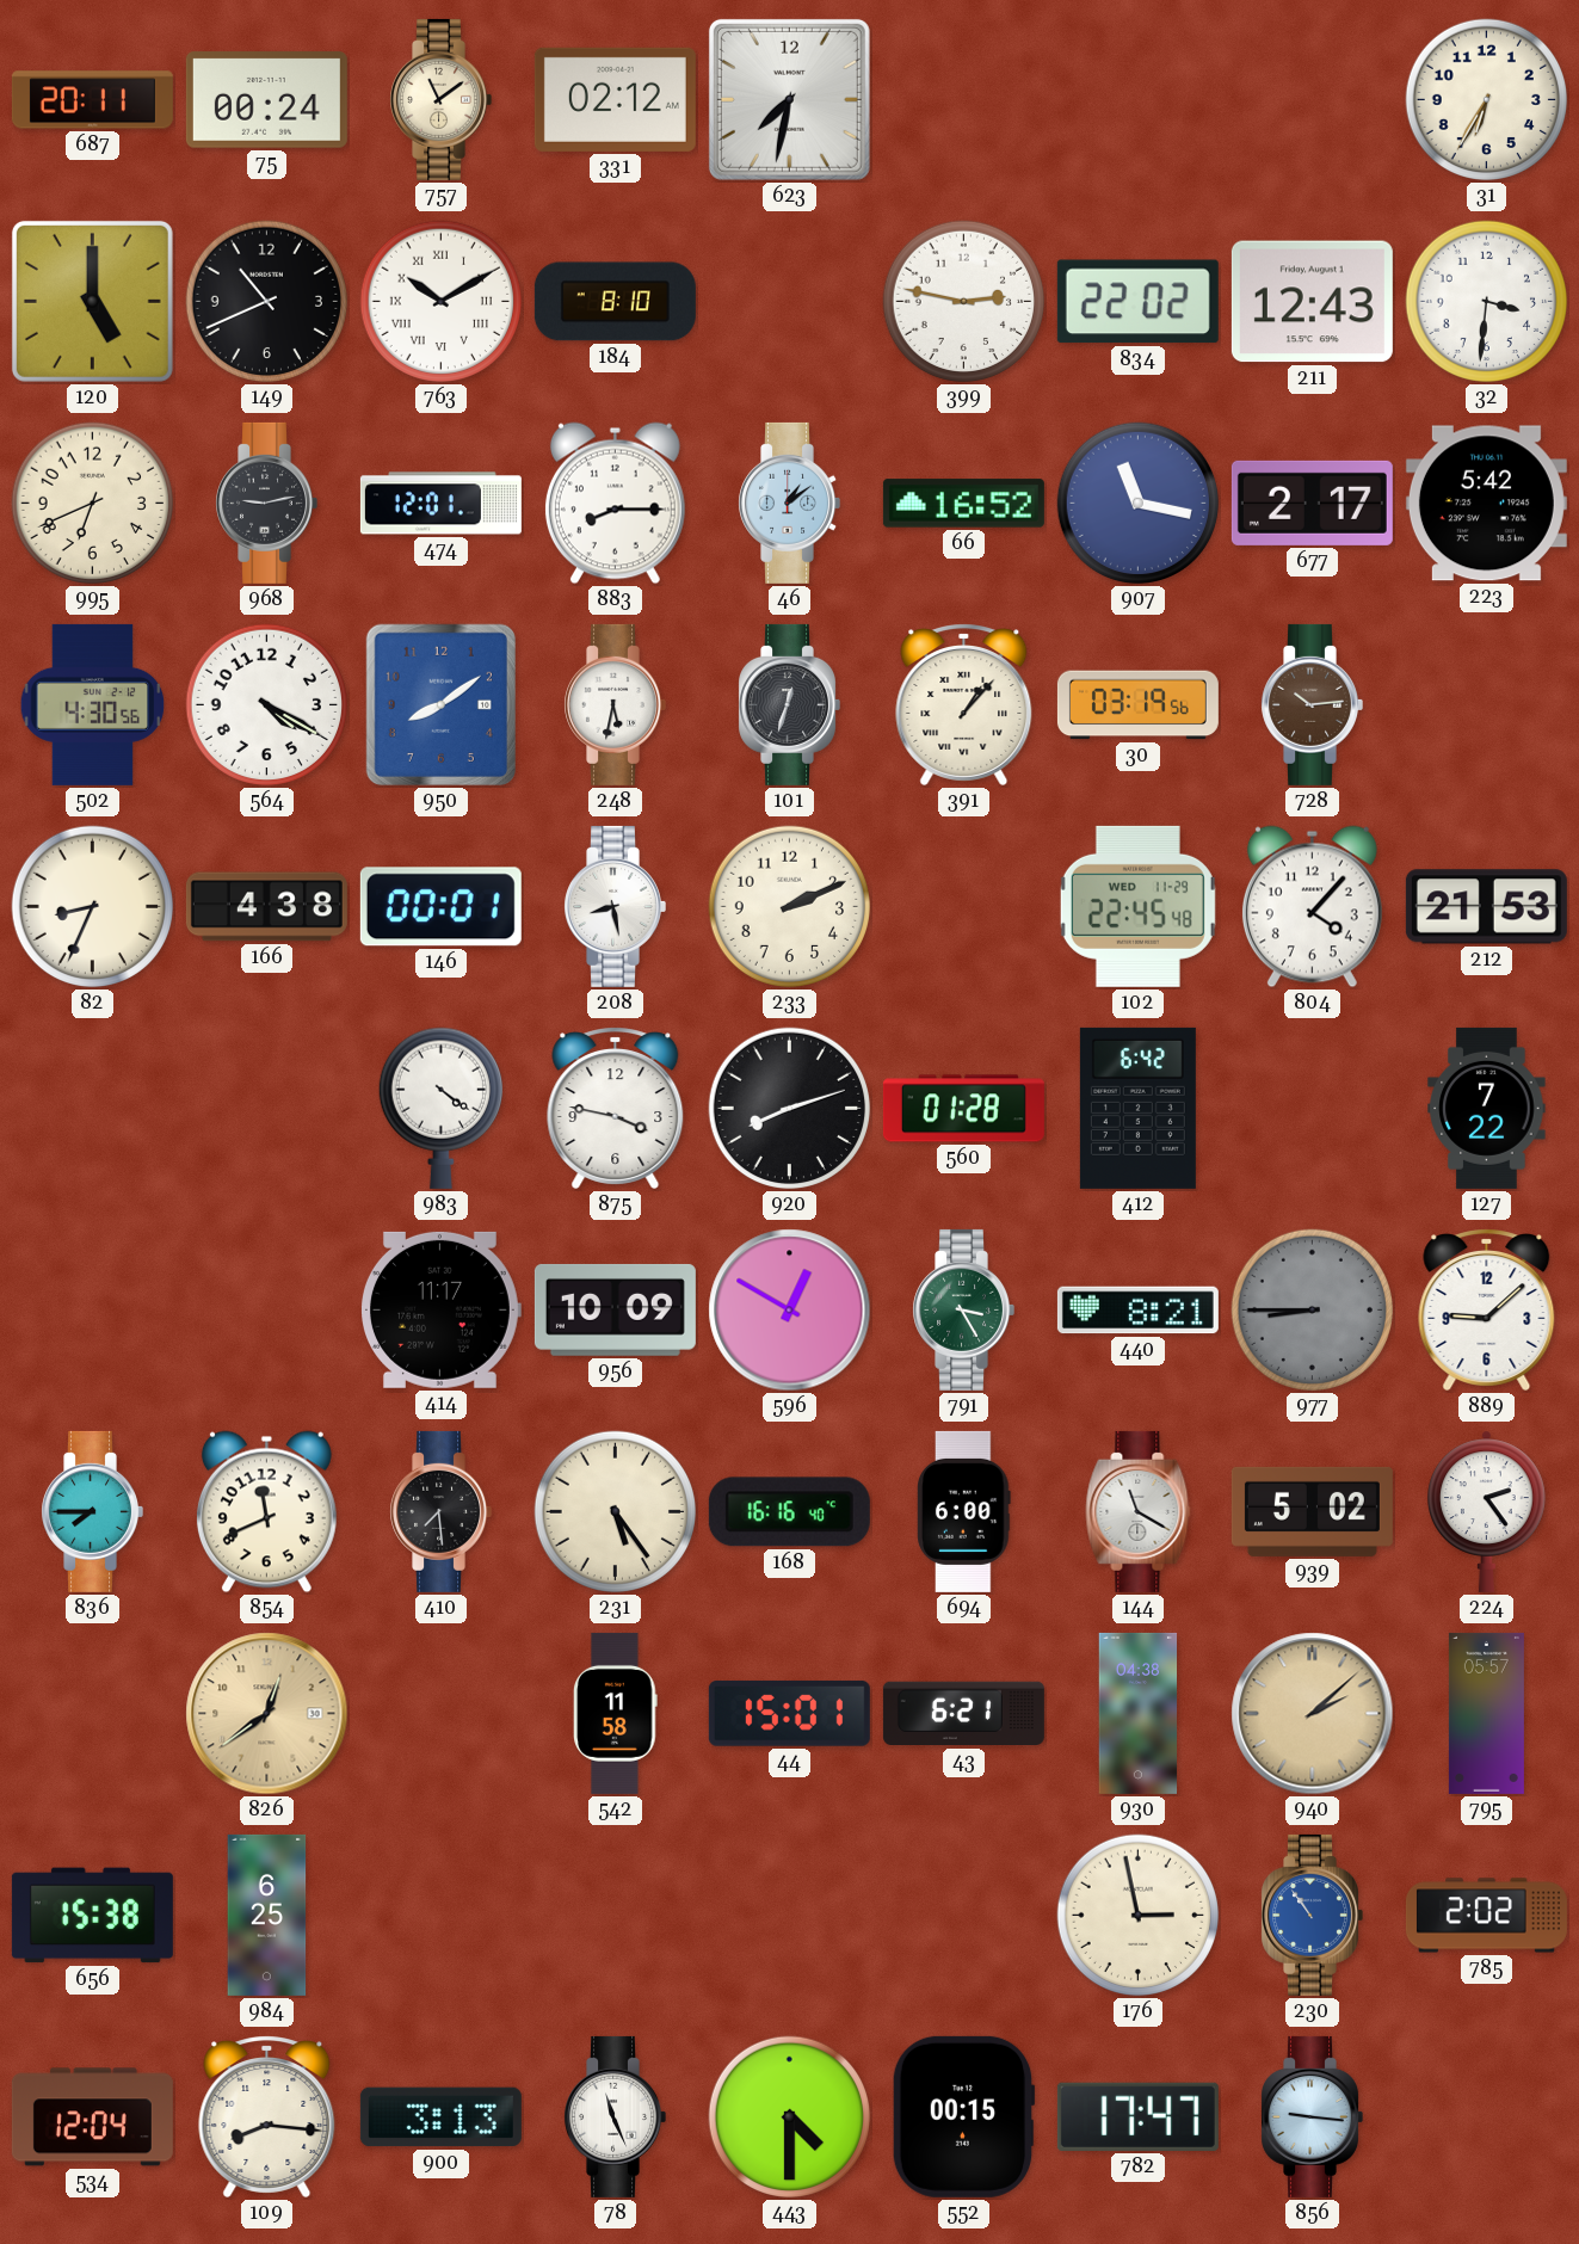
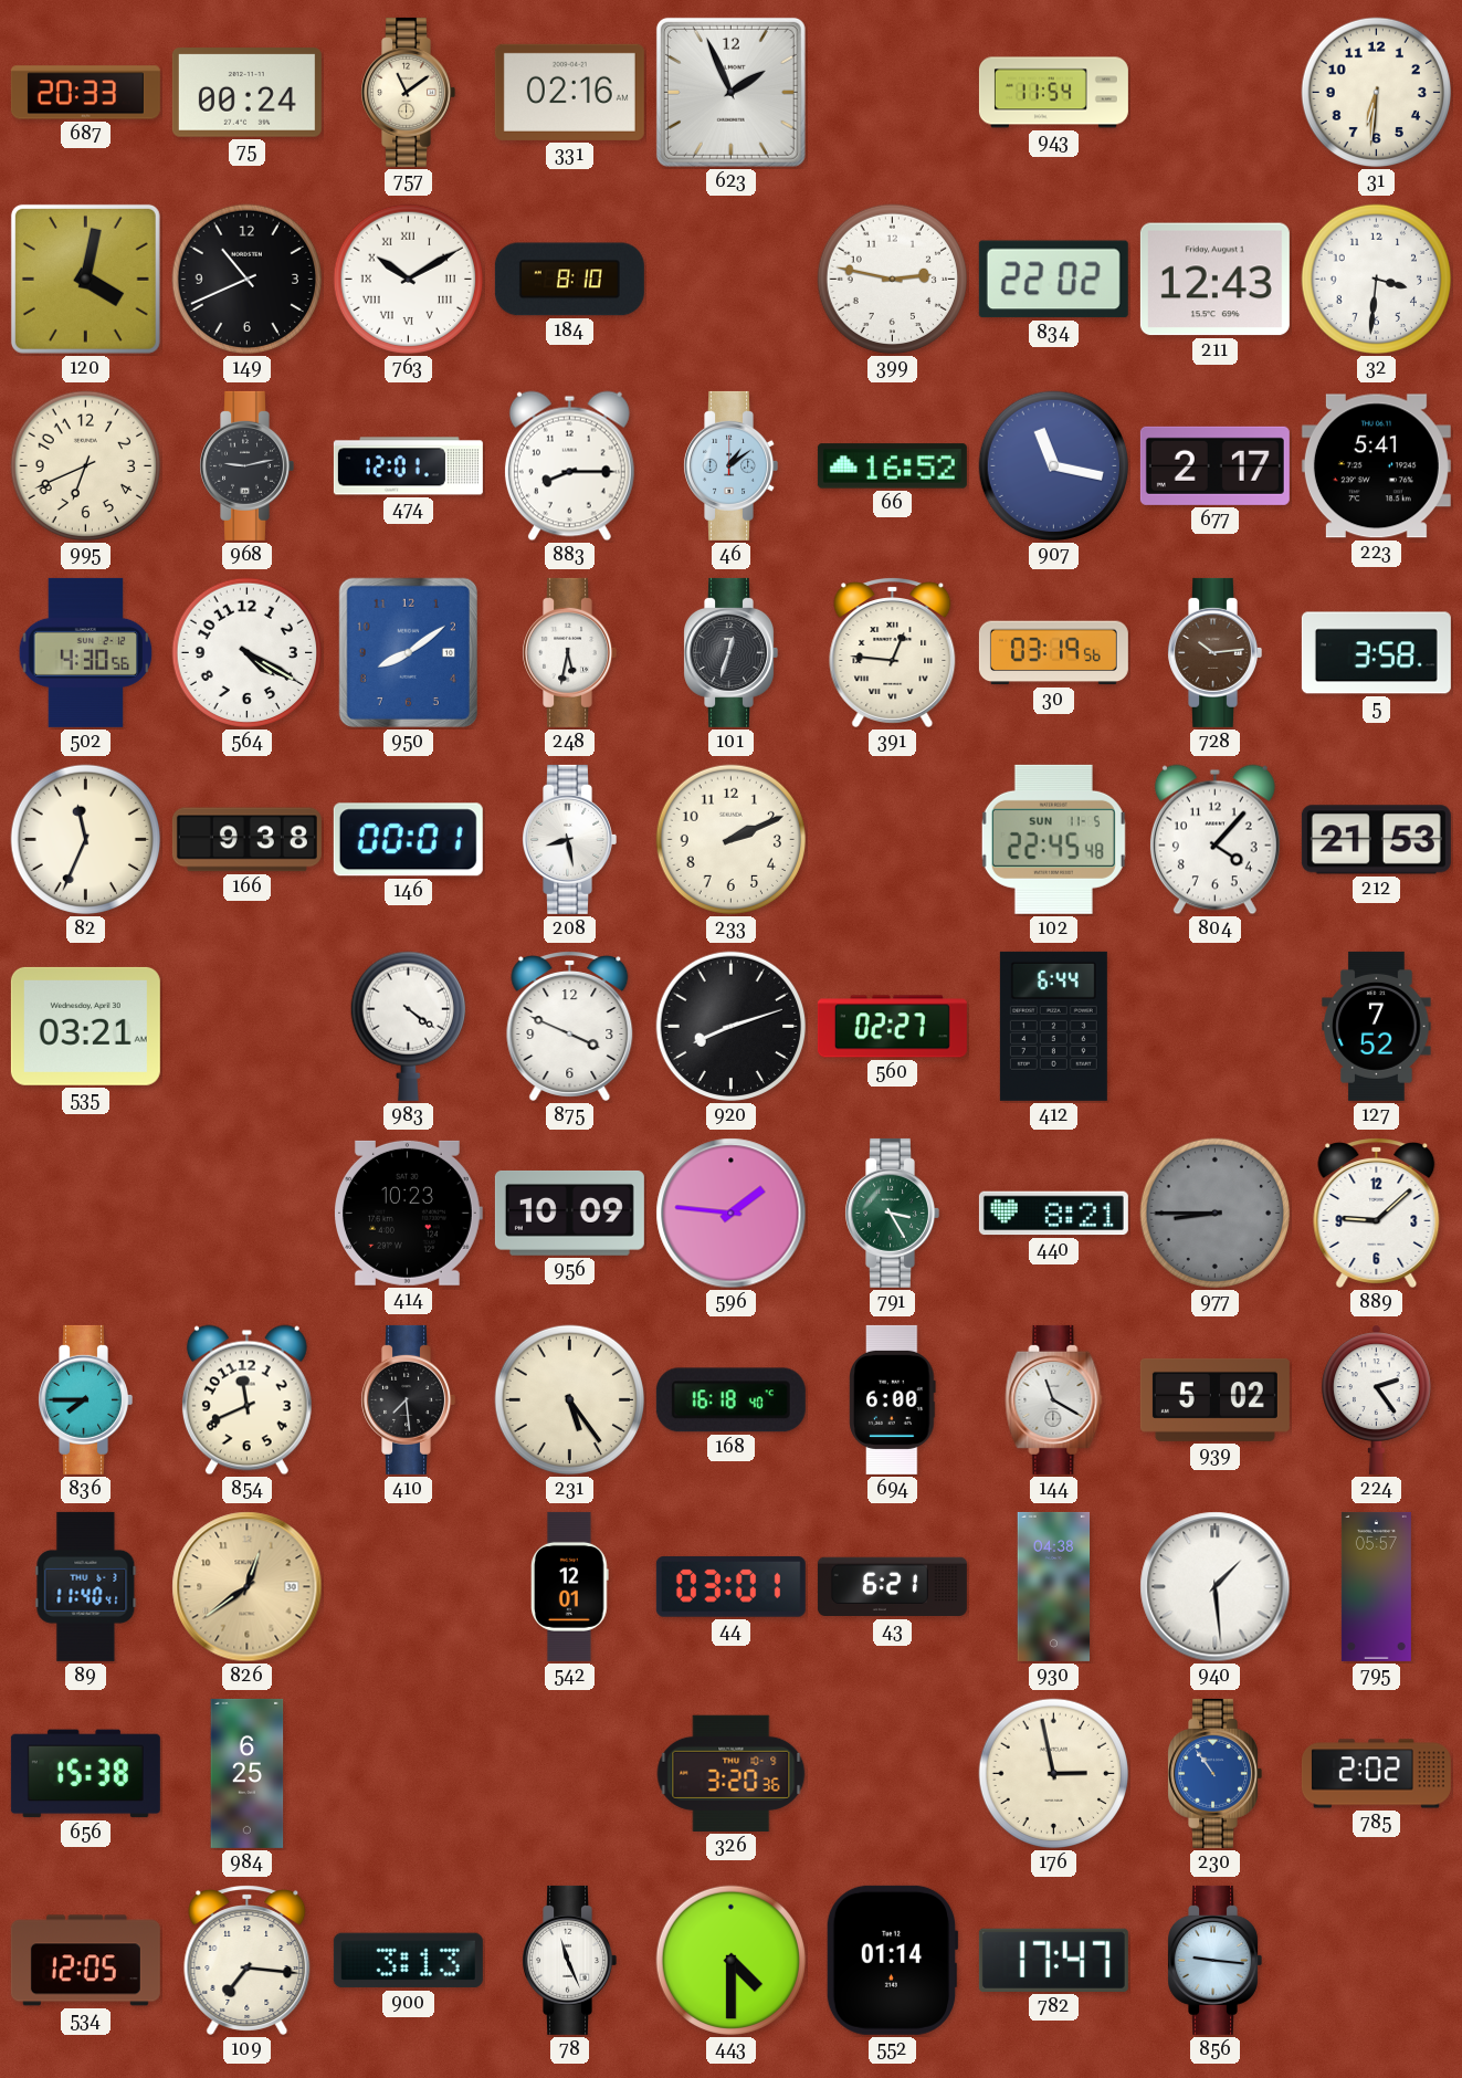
687: 20:11 -> 20:33
331: 02:12 -> 02:16
623: 7:32 -> 1:56
943: none -> 11:54
31: 6:35 -> 6:31
120: 5:00 -> 4:02
223: 5:42 -> 5:41
391: 1:07 -> 12:46
5: none -> 3:58
82: 8:34 -> 11:34
166: 4:38 -> 9:38
102 date: WED 11-29 -> SUN 11-5
535: none -> 03:21
875: 3:47 -> 3:49
560: 01:28 -> 02:27
412: 6:42 -> 6:44
127: 7:22 -> 7:52
414: 11:17 -> 10:23
596: 12:50 -> 1:46
168: 16:16 -> 16:18
89: none -> 11:40
542: 11:58 -> 12:01
44: 15:01 -> 03:01
940: 2:08 -> 1:29
940 dial: champagne -> white
326: none -> 3:20
534: 12:04 -> 12:05
109: 8:16 -> 7:16
552: 00:15 -> 01:14
